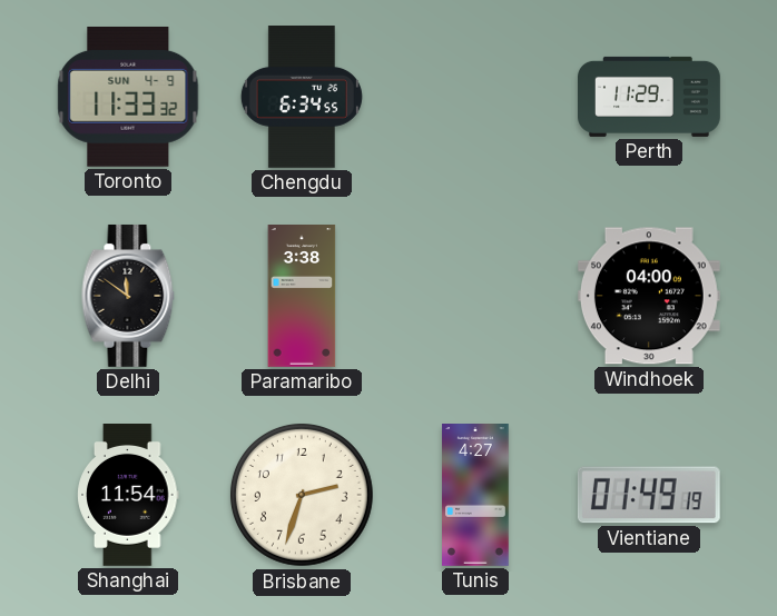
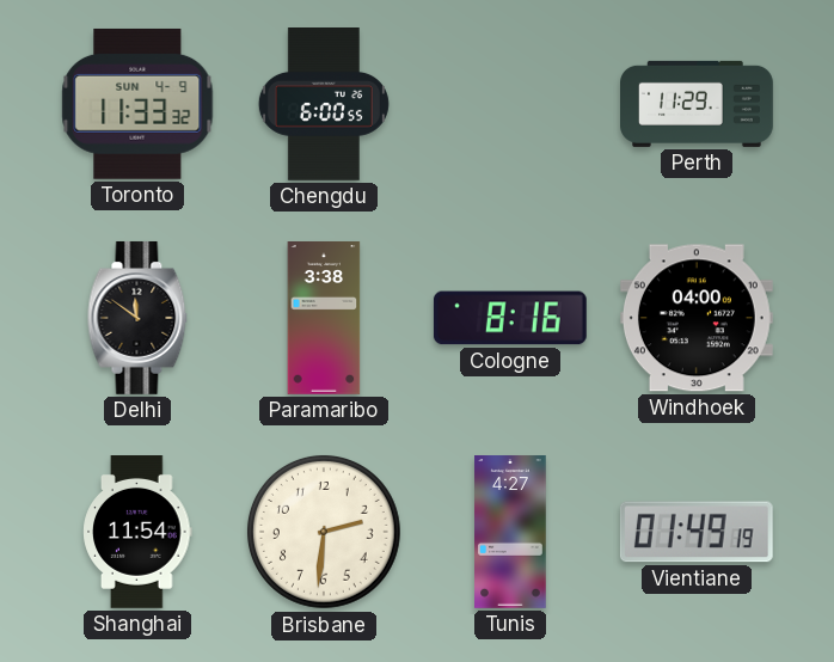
Chengdu: 6:34 -> 6:00
Cologne: none -> 8:16
Brisbane: 2:33 -> 2:31
